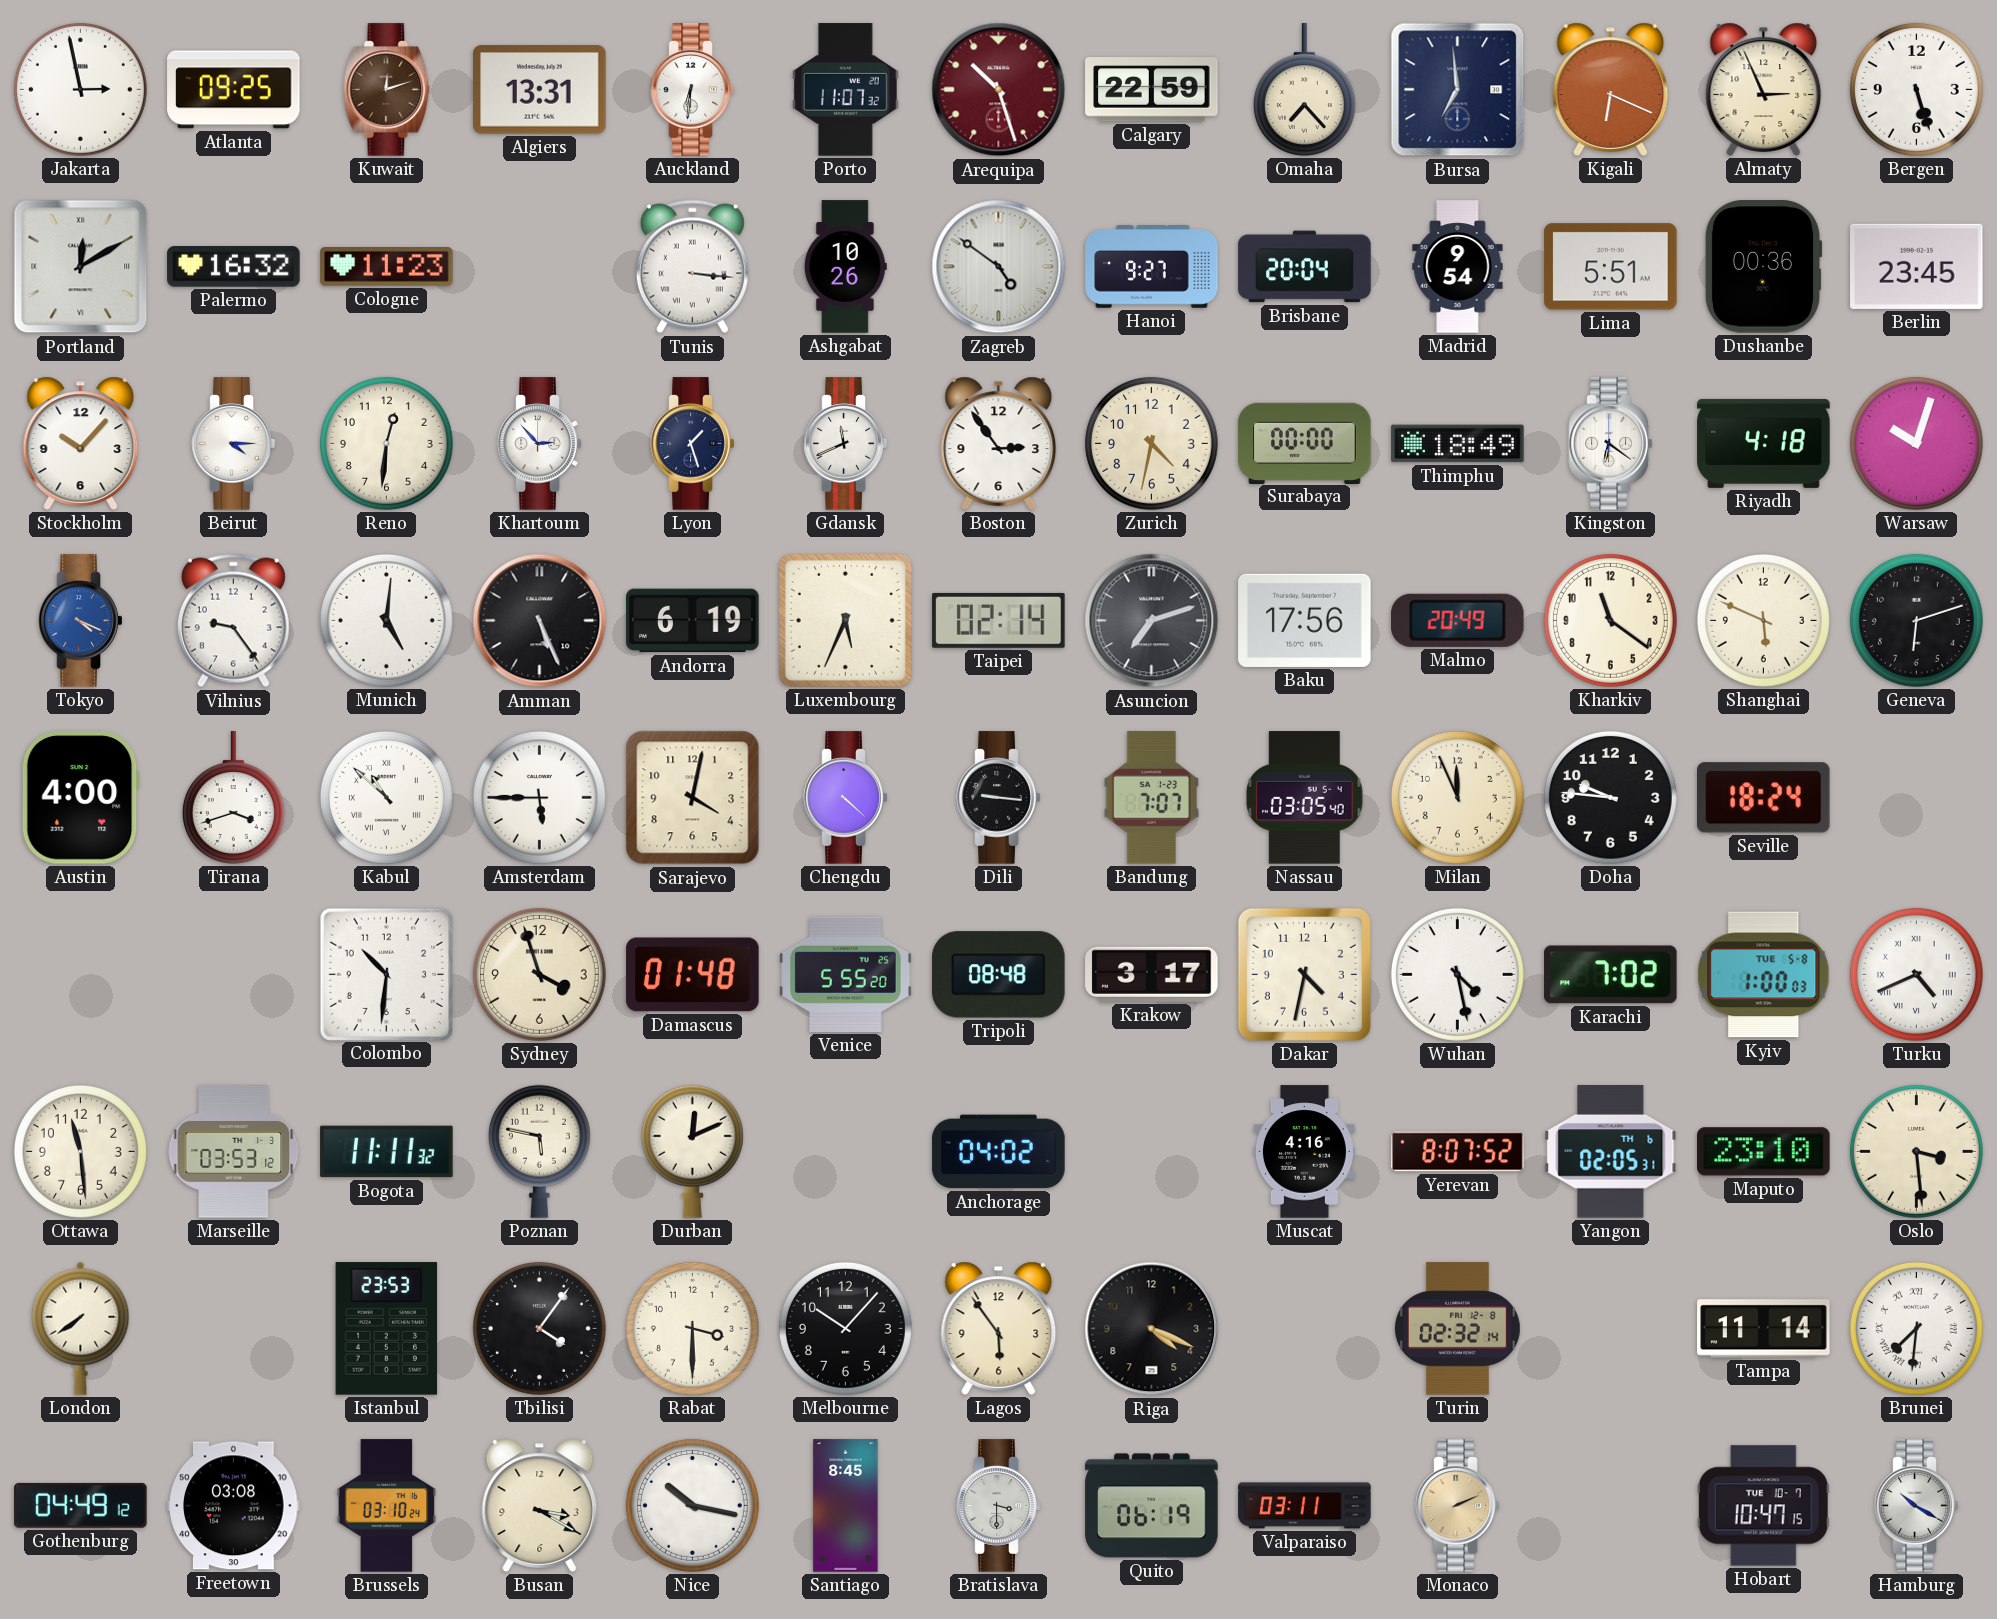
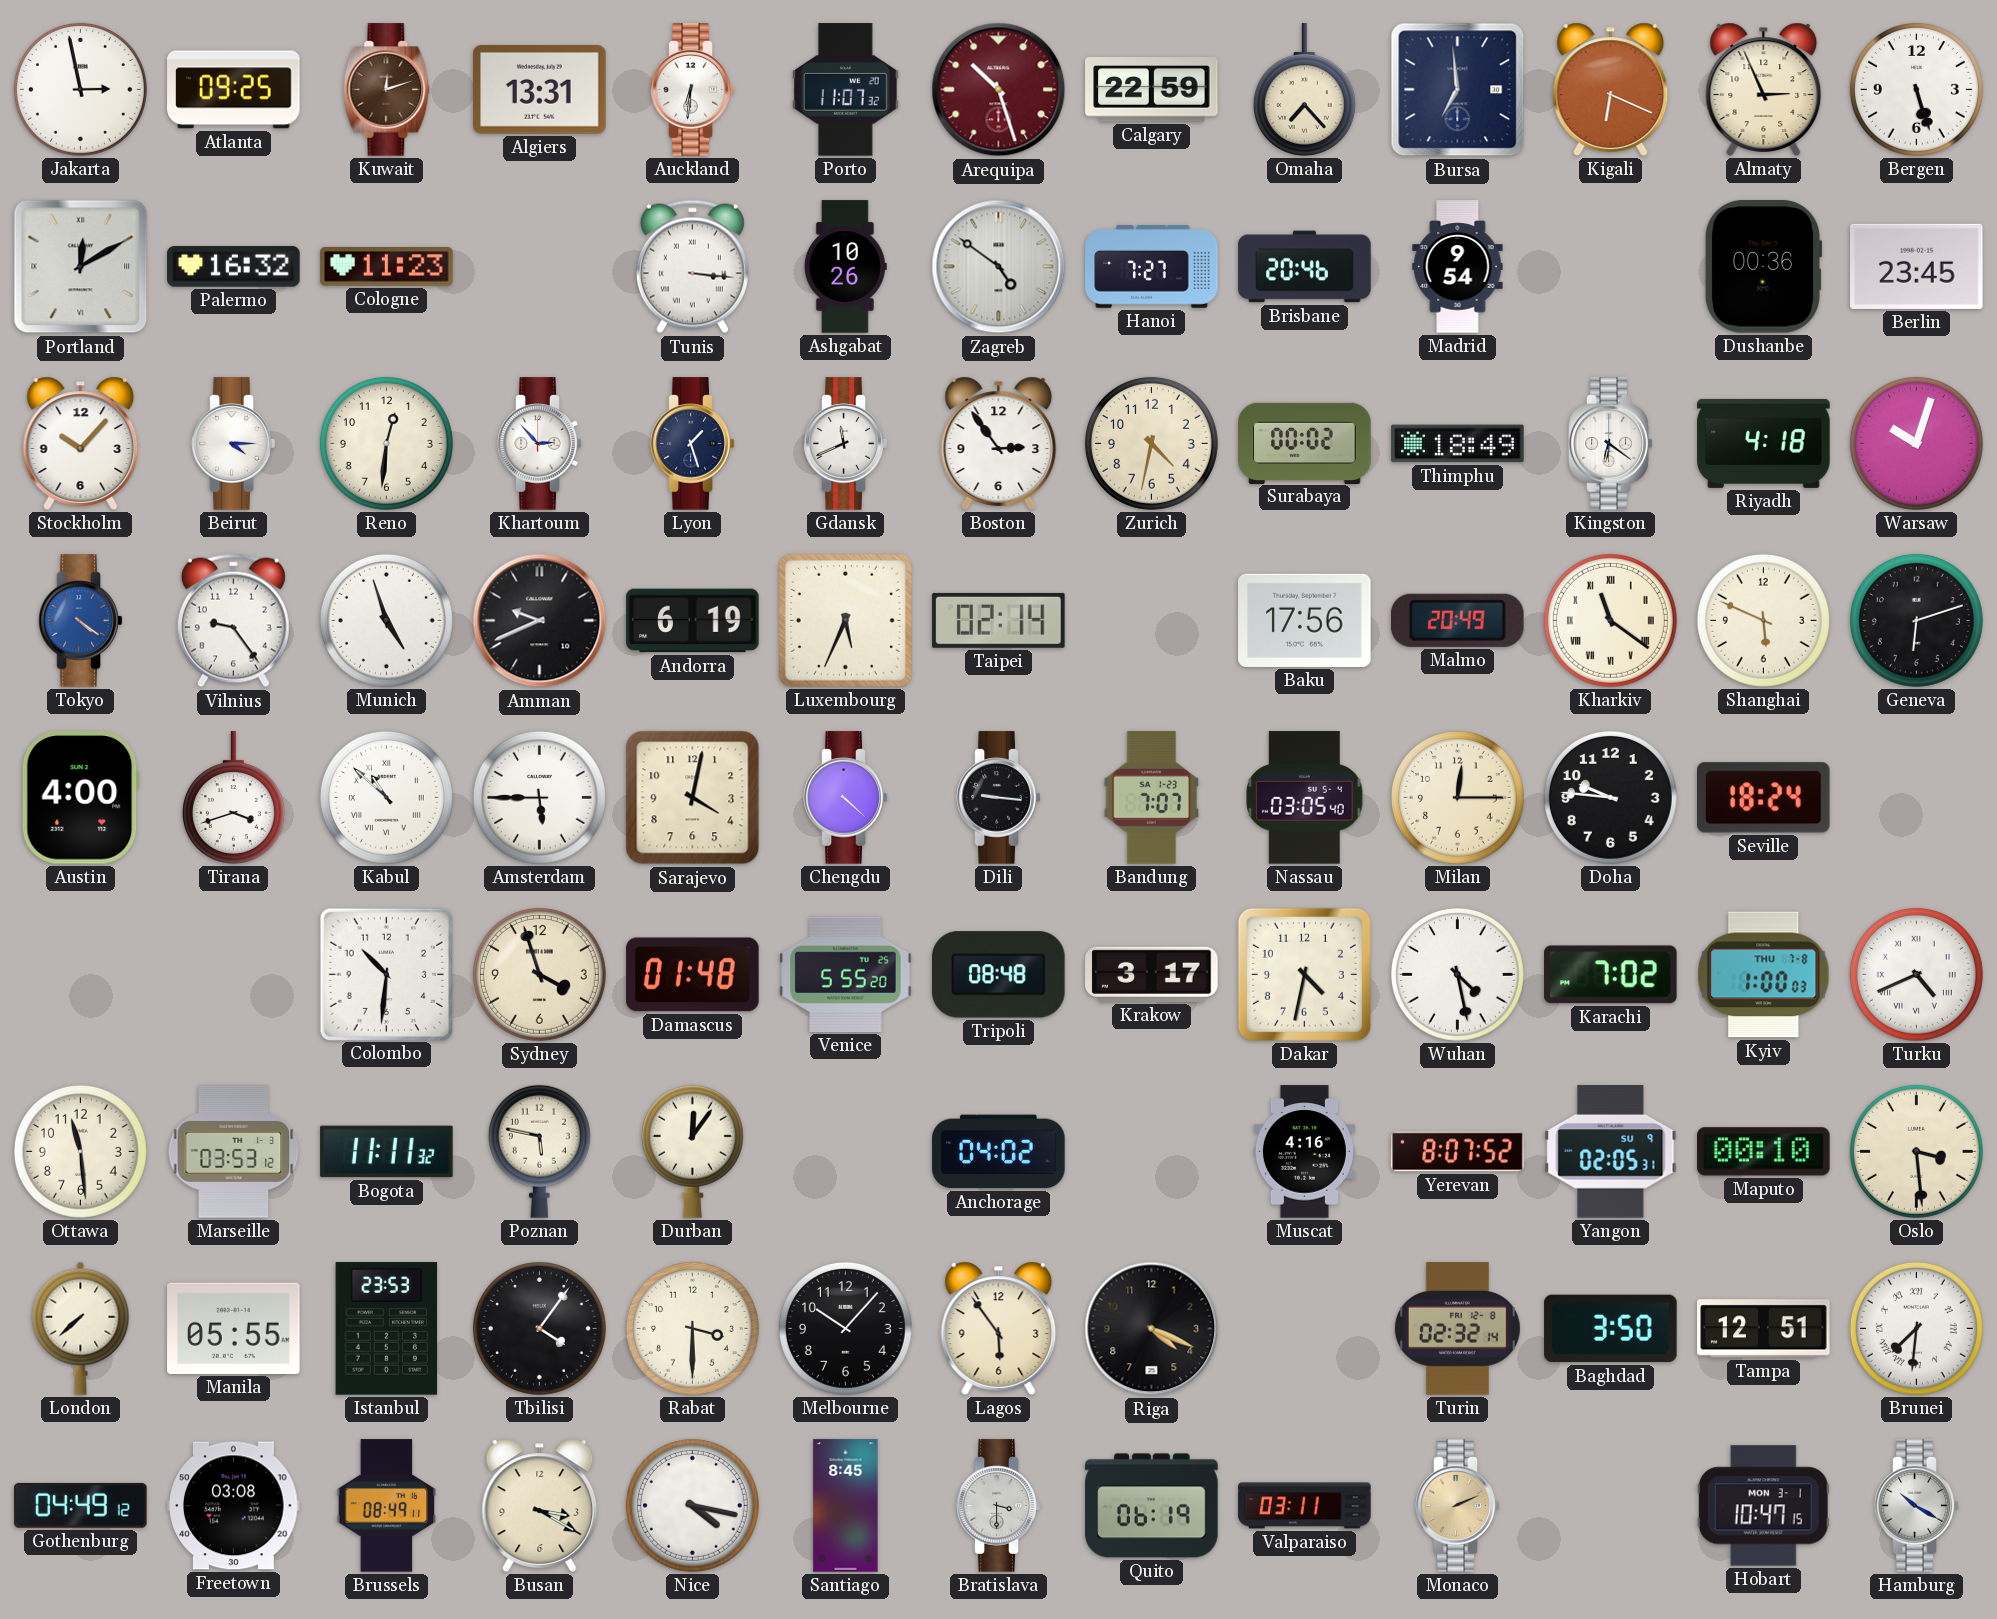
Hanoi: 9:27 -> 7:27
Brisbane: 20:04 -> 20:46
Lima: 5:51 -> none
Surabaya: 00:00 -> 00:02
Tokyo: 4:19 -> 4:21
Munich: 5:01 -> 4:57
Amman: 5:26 -> 9:41
Asuncion: 7:12 -> none
Kharkiv numerals: Arabic -> Roman
Milan: 11:56 -> 12:15
Kyiv date: TUE 5-8 -> THU 7-8
Durban: 12:11 -> 12:06
Yangon date: TH 6 -> SU 9
Maputo: 23:10 -> 00:10
London: 7:39 -> 7:38
Manila: none -> 05:55
Baghdad: none -> 3:50
Tampa: 11:14 -> 12:51
Brussels: 03:10 -> 08:49
Nice: 10:17 -> 4:17
Hobart date: TUE 10-7 -> MON 3-1
